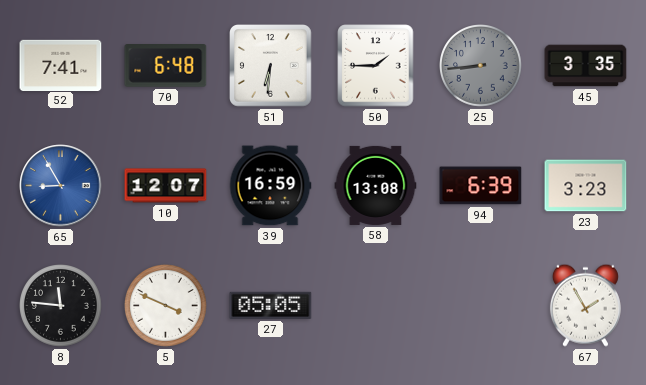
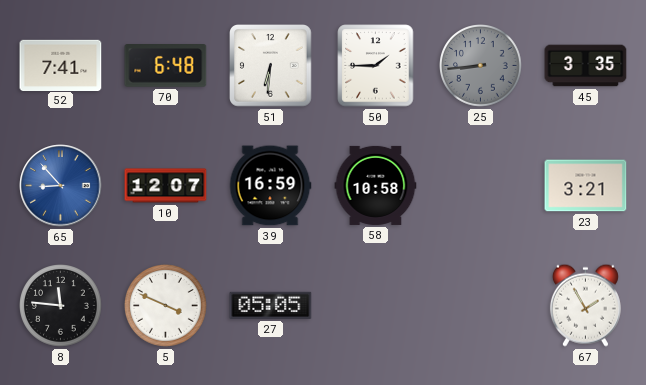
65: 8:55 -> 8:53
58: 13:08 -> 10:58
94: 6:39 -> none
23: 3:23 -> 3:21
